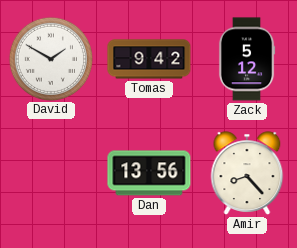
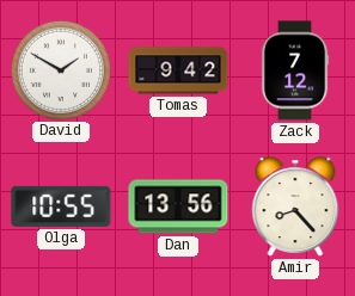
Zack: 5:12 -> 7:12
Olga: none -> 10:55
